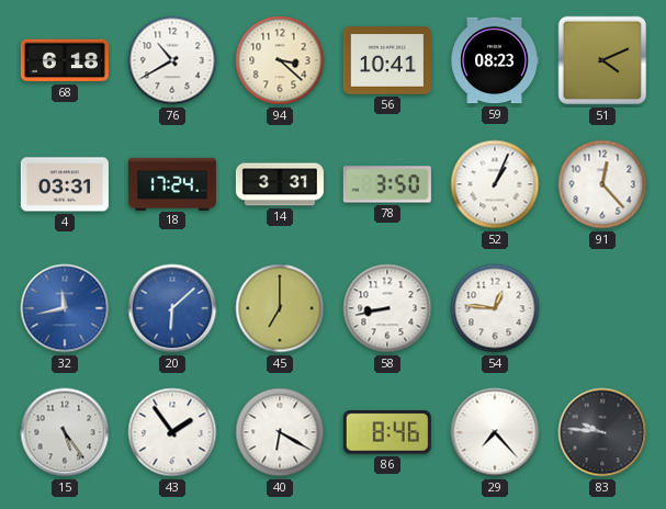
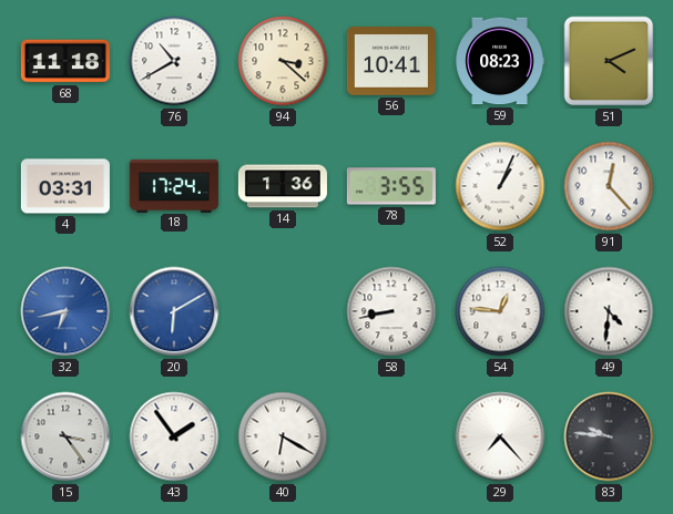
68: 6:18 -> 11:18
14: 3:31 -> 1:36
78: 3:50 -> 3:55
32: 11:43 -> 6:43
20: 6:08 -> 6:10
45: 7:00 -> none
49: none -> 4:31
15: 5:24 -> 3:24
86: 8:46 -> none
